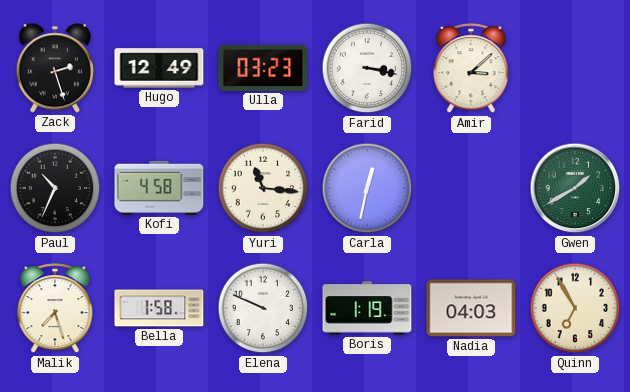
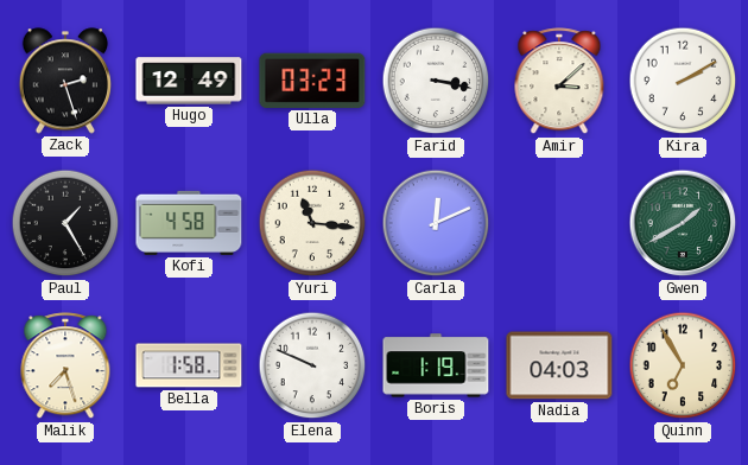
Kira: none -> 2:10
Paul: 10:34 -> 1:25
Carla: 12:32 -> 12:11
